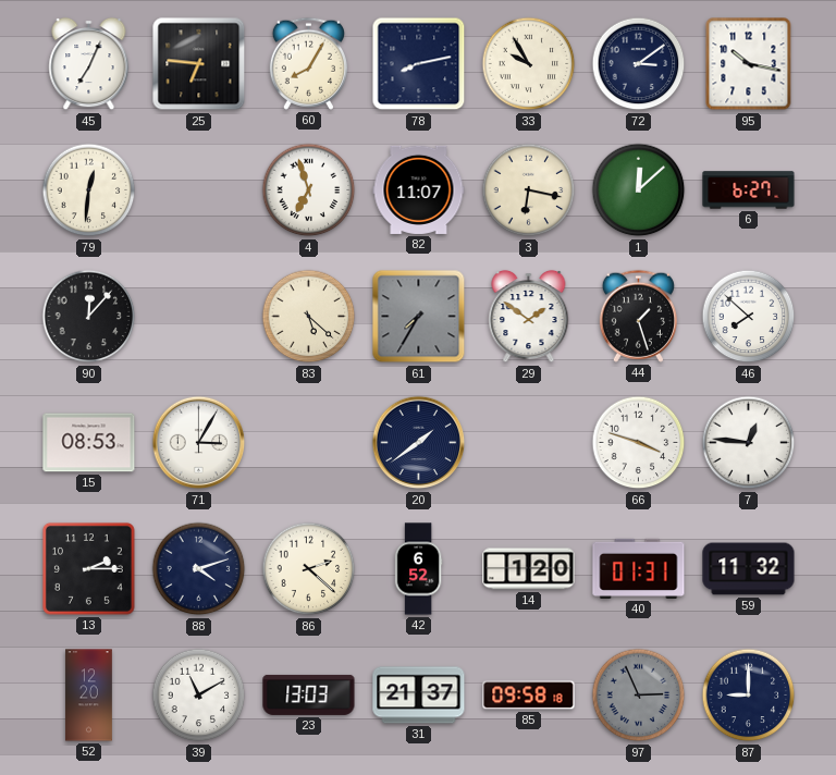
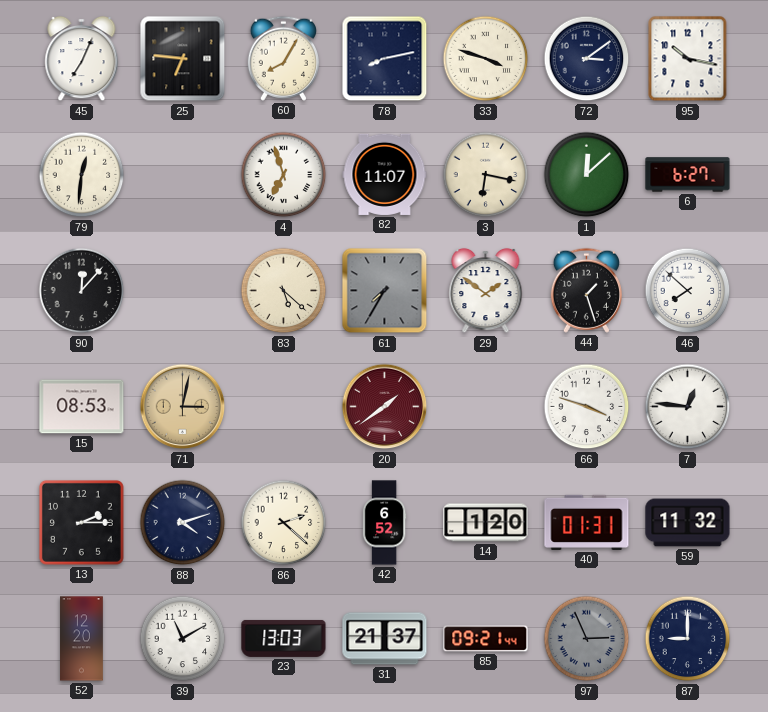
33: 9:55 -> 3:48
71: 3:05 -> 3:02
71 dial: white -> champagne
20 dial: navy -> burgundy
85: 09:58 -> 09:21
